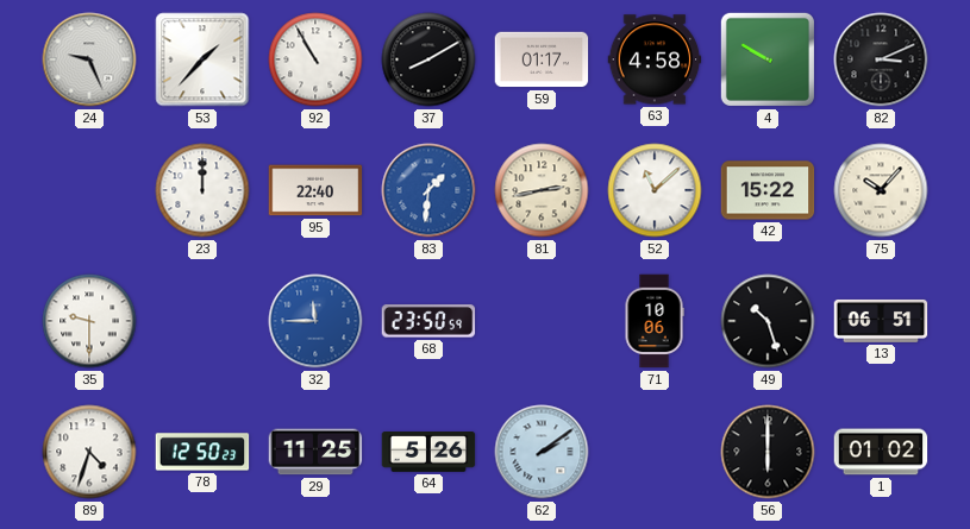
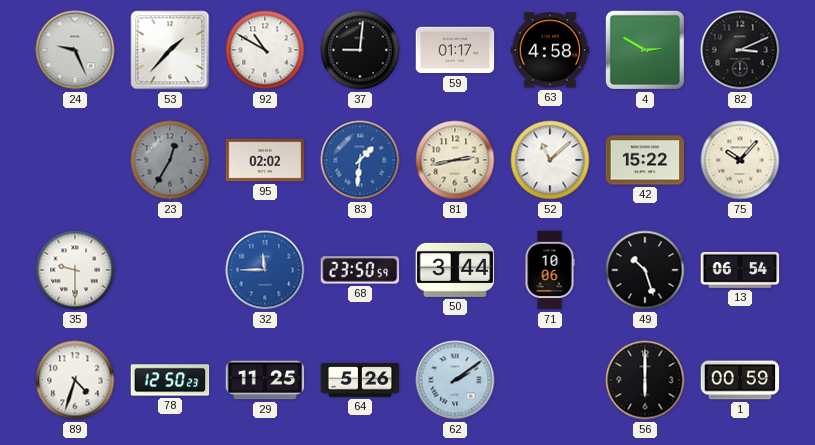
92: 10:55 -> 10:50
37: 8:10 -> 9:01
4: 9:50 -> 2:50
23: 12:00 -> 12:35
23 dial: white -> grey
95: 22:40 -> 02:02
50: none -> 3:44
13: 06:51 -> 06:54
1: 01:02 -> 00:59
